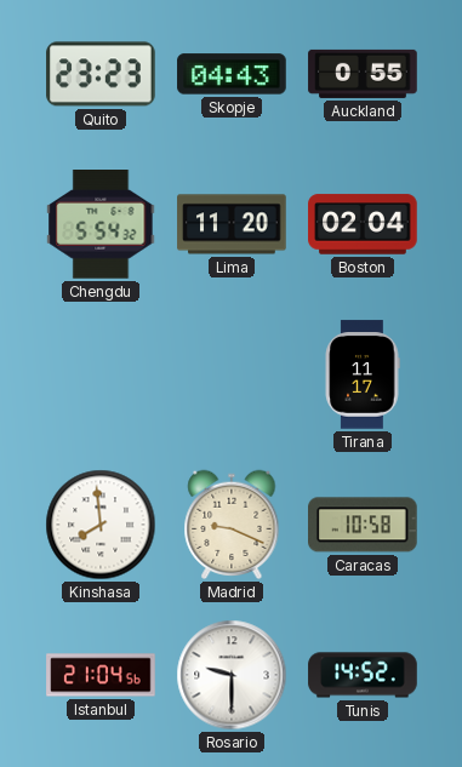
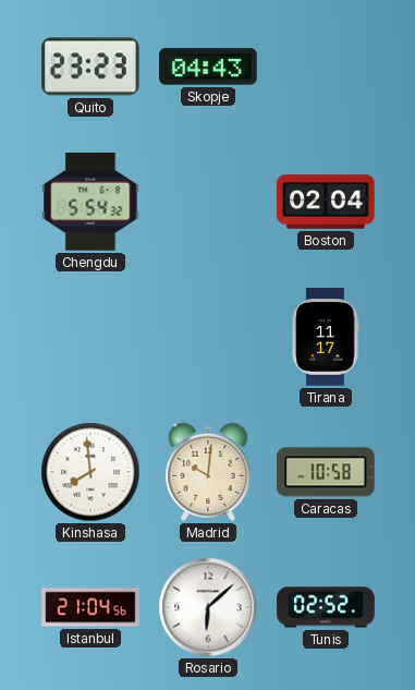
Auckland: 0:55 -> none
Lima: 11:20 -> none
Madrid: 9:19 -> 10:01
Rosario: 9:30 -> 6:08
Tunis: 14:52 -> 02:52
